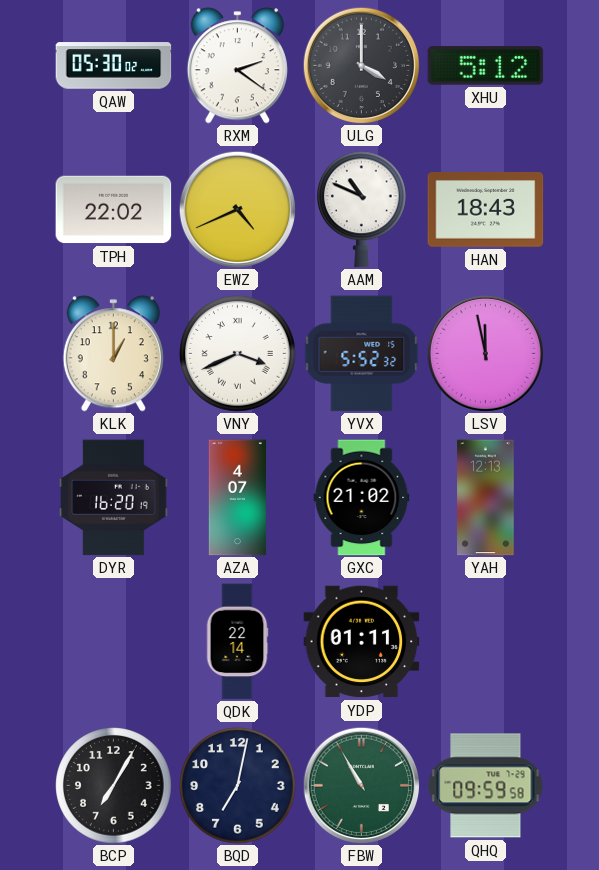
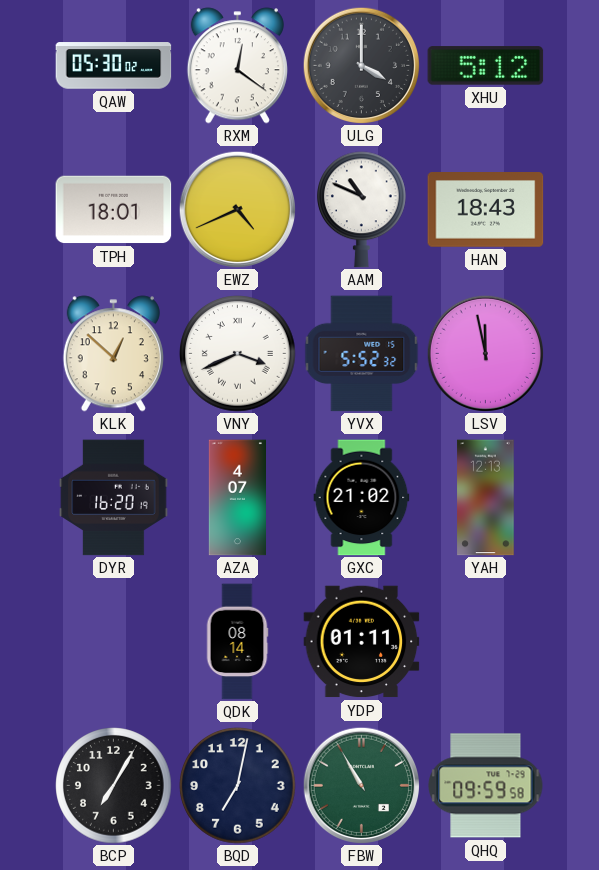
RXM: 2:21 -> 12:21
TPH: 22:02 -> 18:01
KLK: 1:00 -> 12:52
QDK: 22:14 -> 08:14
